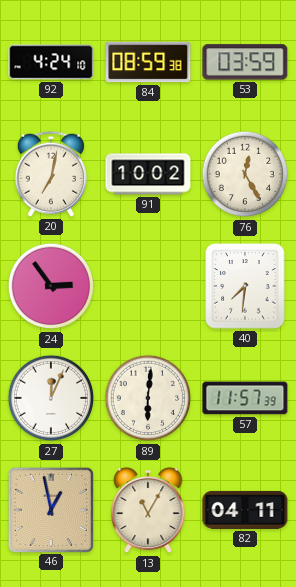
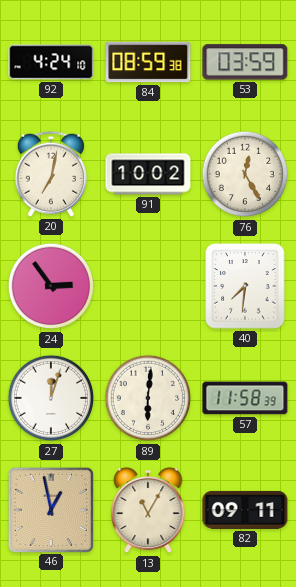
27: 12:04 -> 12:03
57: 11:57 -> 11:58
82: 04:11 -> 09:11
